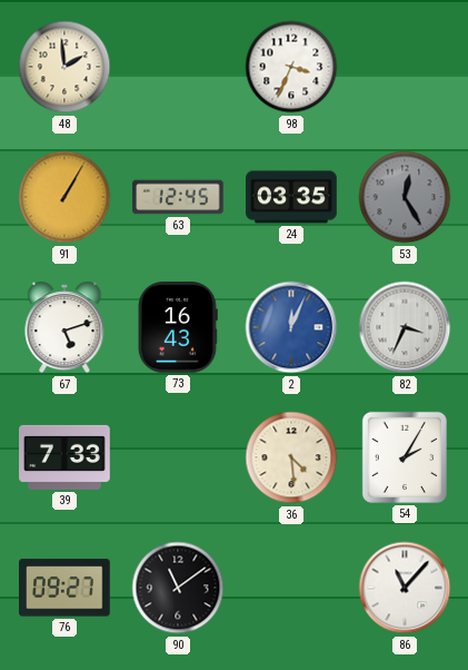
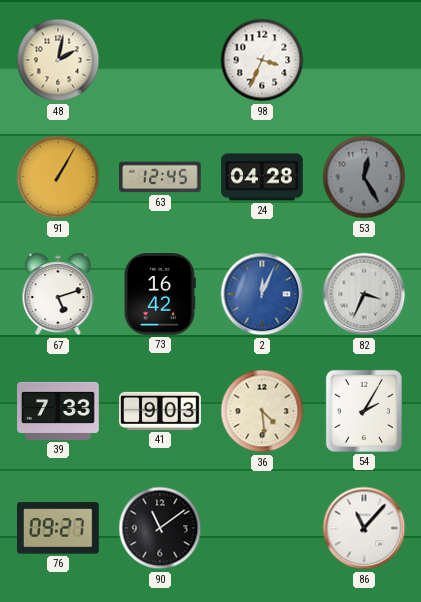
48: 1:59 -> 2:02
24: 03:35 -> 04:28
73: 16:43 -> 16:42
41: none -> 9:03
